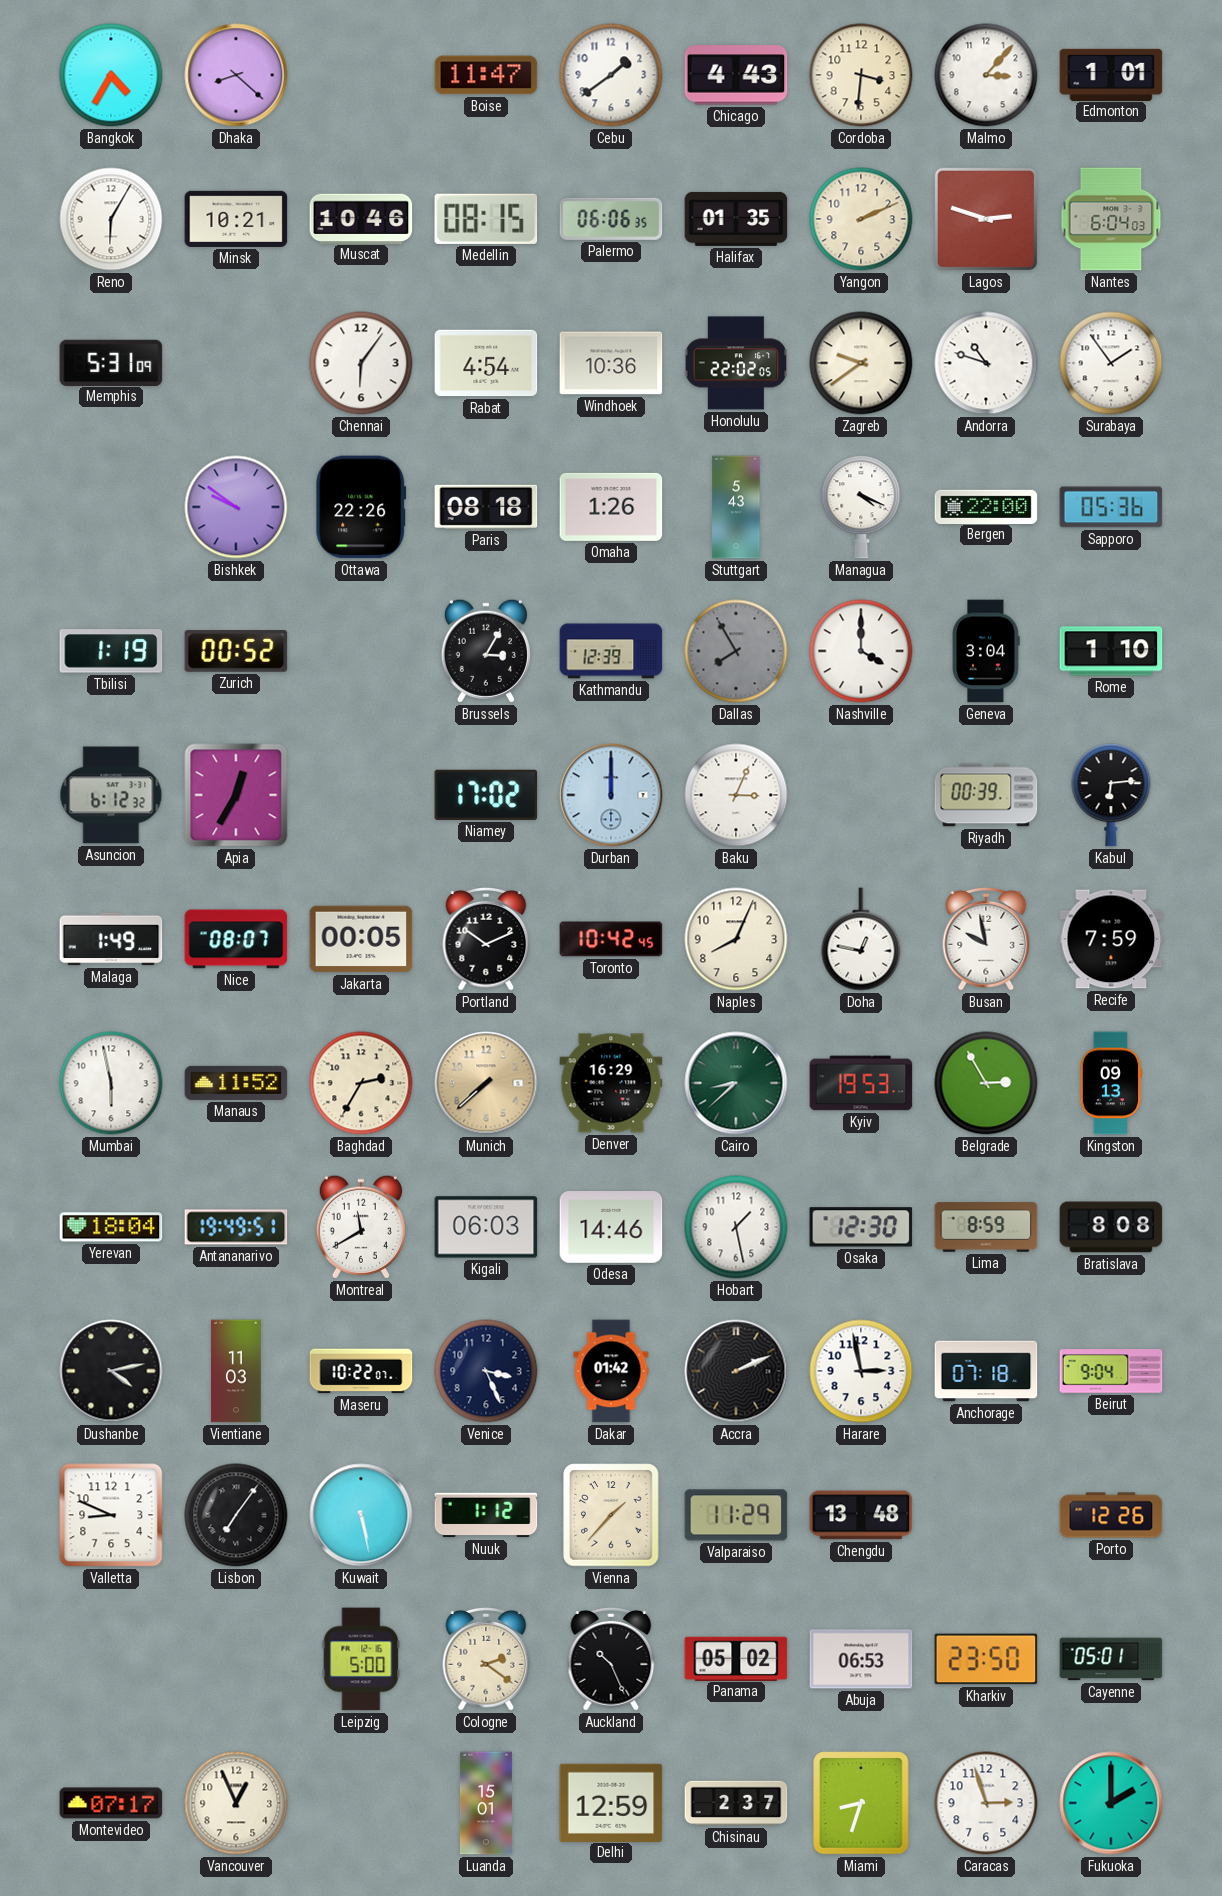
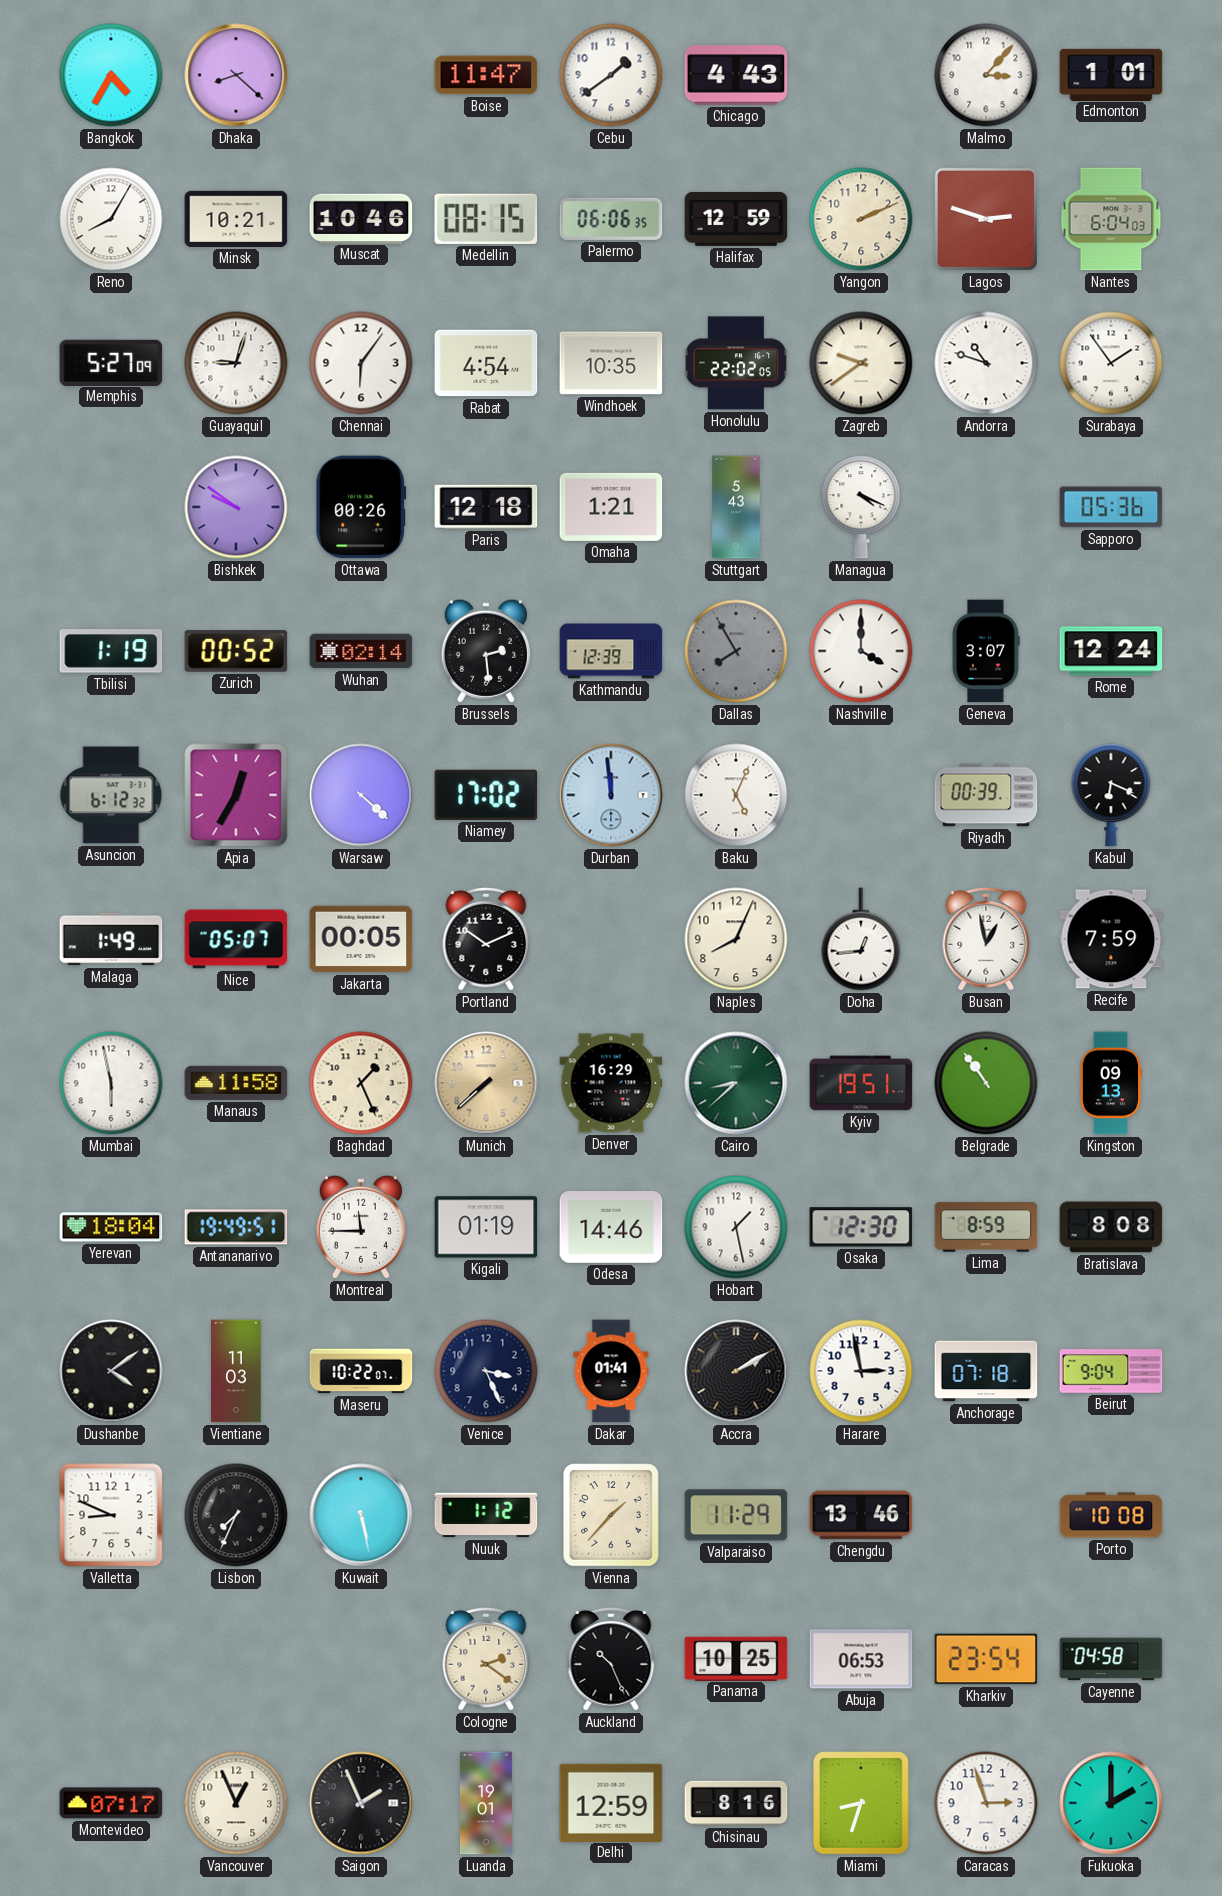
Cordoba: 3:31 -> none
Reno: 6:05 -> 8:05
Halifax: 01:35 -> 12:59
Memphis: 5:31 -> 5:27
Guayaquil: none -> 9:03
Windhoek: 10:36 -> 10:35
Ottawa: 22:26 -> 00:26
Paris: 08:18 -> 12:18
Omaha: 1:26 -> 1:21
Bergen: 22:00 -> none
Wuhan: none -> 02:14
Brussels: 3:05 -> 2:29
Geneva: 3:04 -> 3:07
Rome: 1:10 -> 12:24
Warsaw: none -> 4:22
Durban: 12:00 -> 11:59
Baku: 3:04 -> 5:04
Kabul: 6:14 -> 6:19
Nice: 08:07 -> 05:07
Toronto: 10:42 -> none
Doha: 12:47 -> 12:44
Busan: 9:58 -> 12:58
Manaus: 11:52 -> 11:58
Baghdad: 2:35 -> 1:26
Kyiv: 19:53 -> 19:51
Belgrade: 2:55 -> 10:54
Montreal: 11:40 -> 11:45
Kigali: 06:03 -> 01:19
Dushanbe: 4:13 -> 4:09
Dakar: 01:42 -> 01:41
Accra: 2:11 -> 2:10
Lisbon: 7:06 -> 7:34
Chengdu: 13:48 -> 13:46
Porto: 12:26 -> 10:08
Leipzig: 5:00 -> none
Panama: 05:02 -> 10:25
Kharkiv: 23:50 -> 23:54
Cayenne: 05:01 -> 04:58
Saigon: none -> 1:56
Luanda: 15:01 -> 19:01
Chisinau: 2:37 -> 8:16
